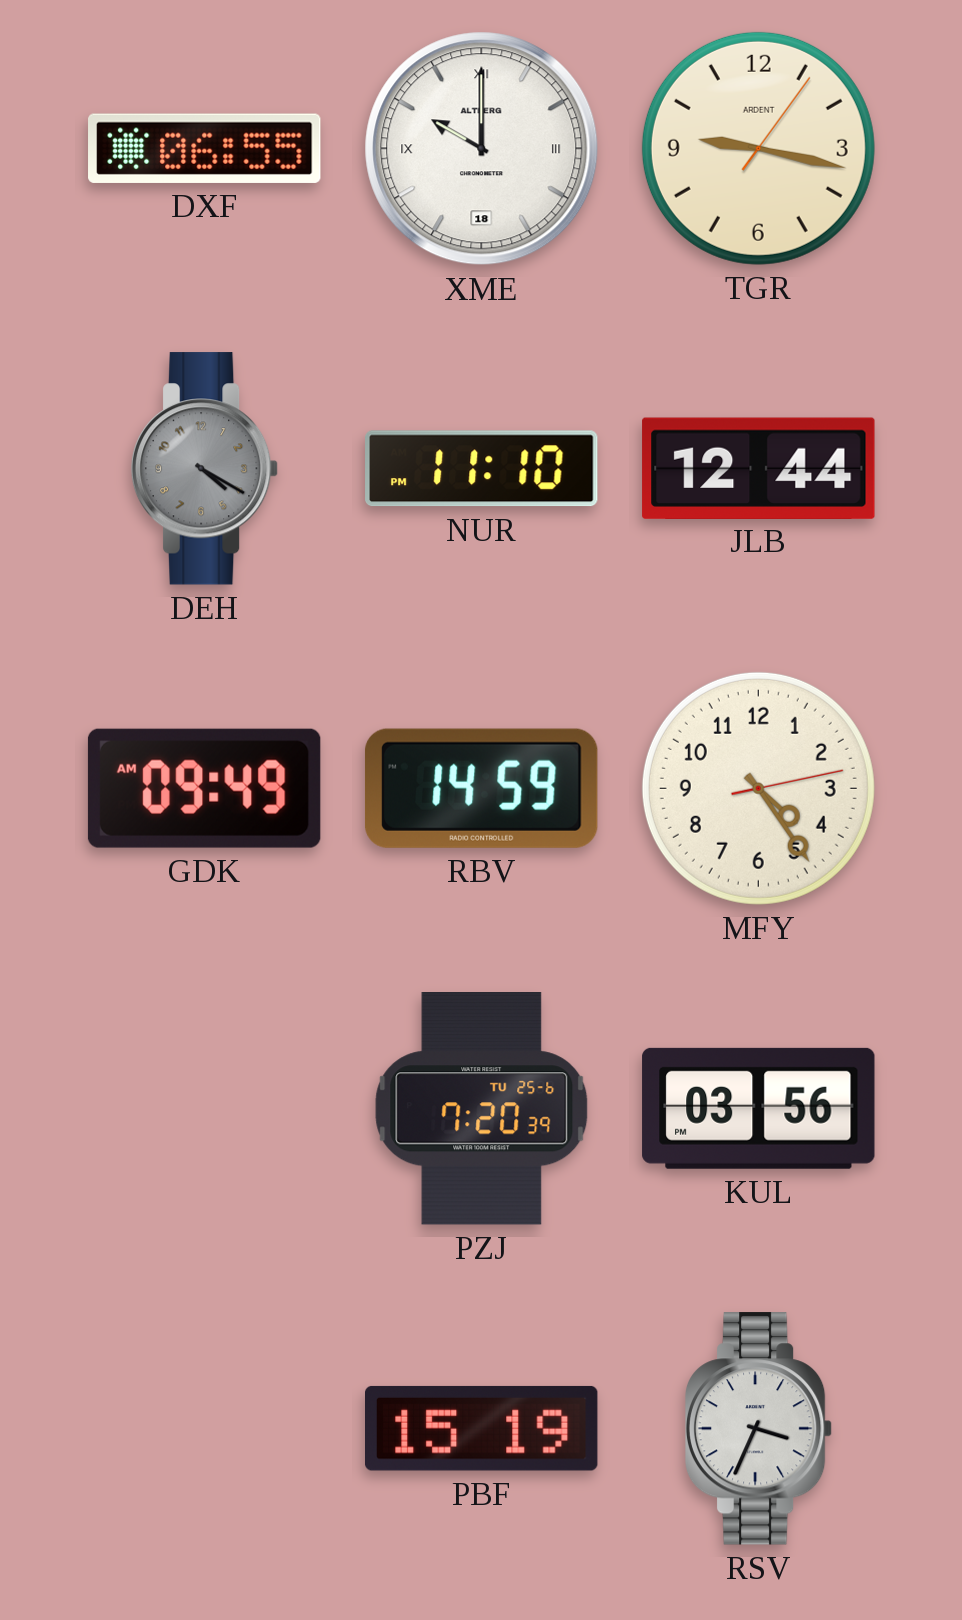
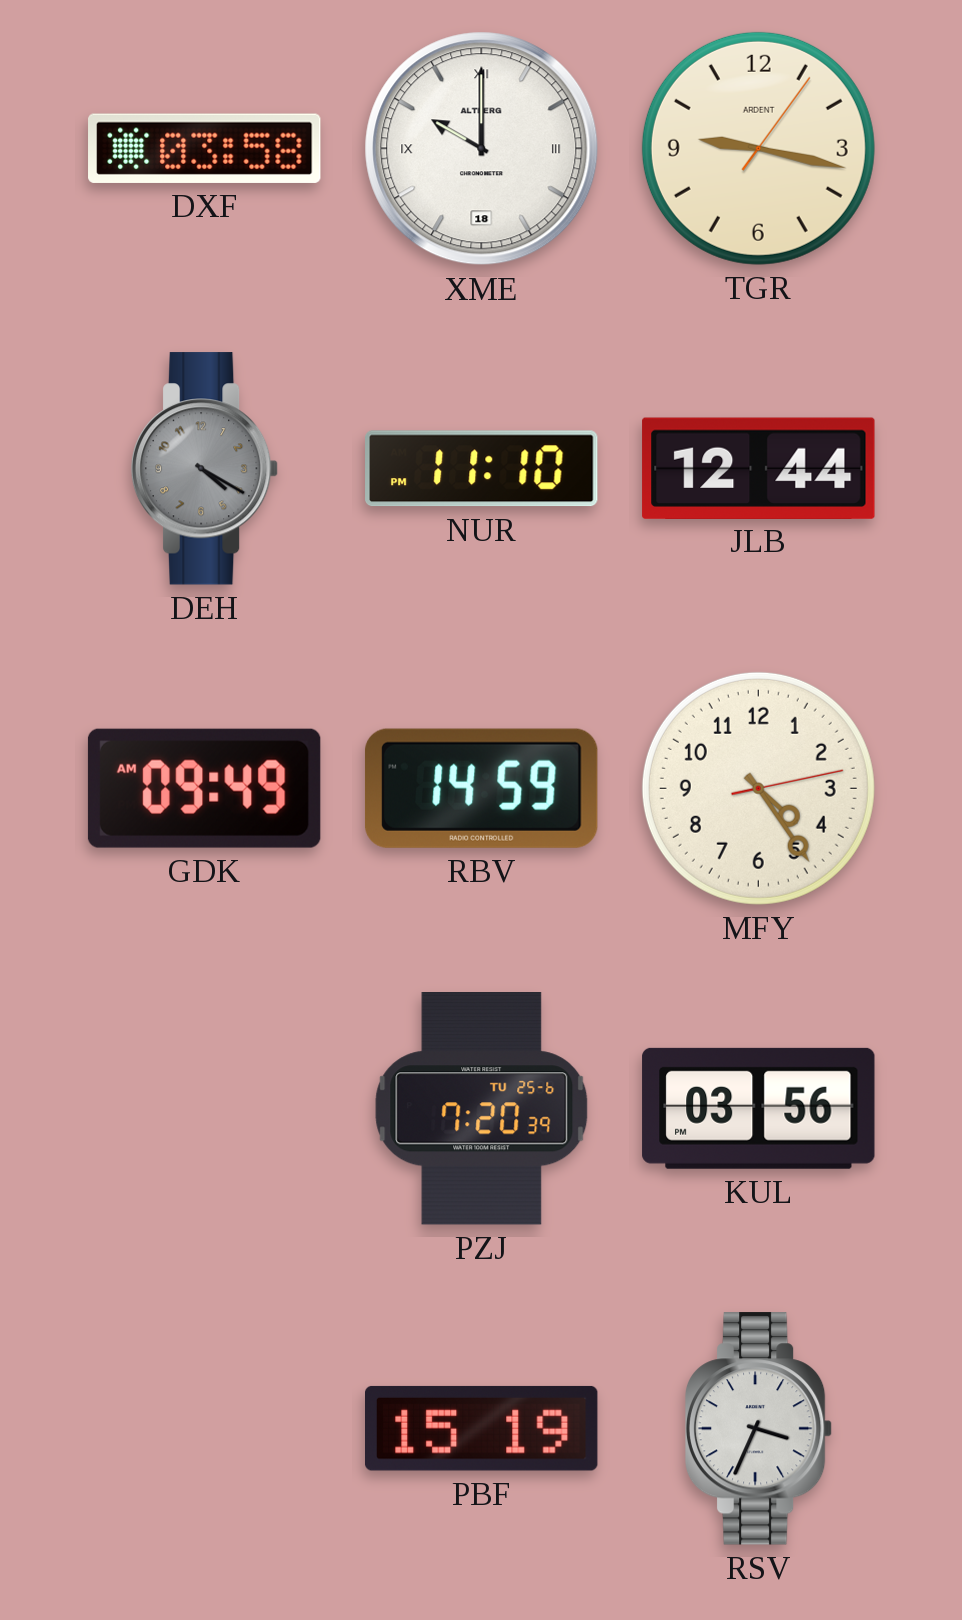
DXF: 06:55 -> 03:58
